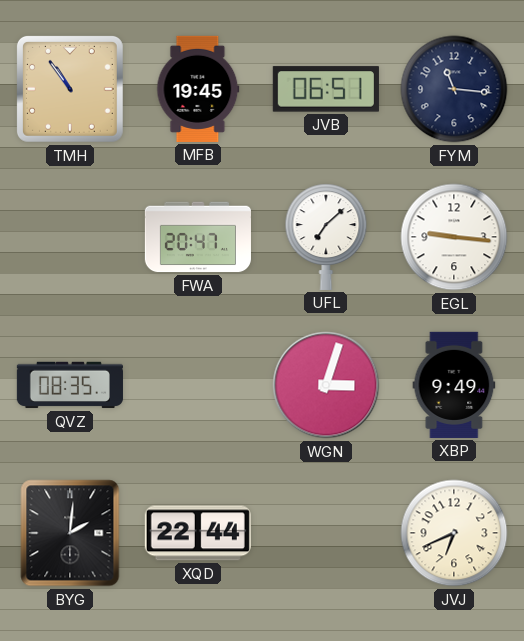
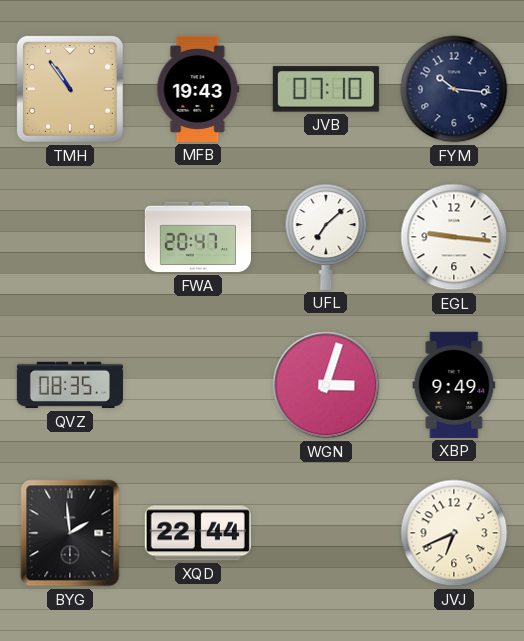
MFB: 19:45 -> 19:43
JVB: 06:51 -> 07:10
FYM: 11:16 -> 10:16
BYG: 2:01 -> 1:59
